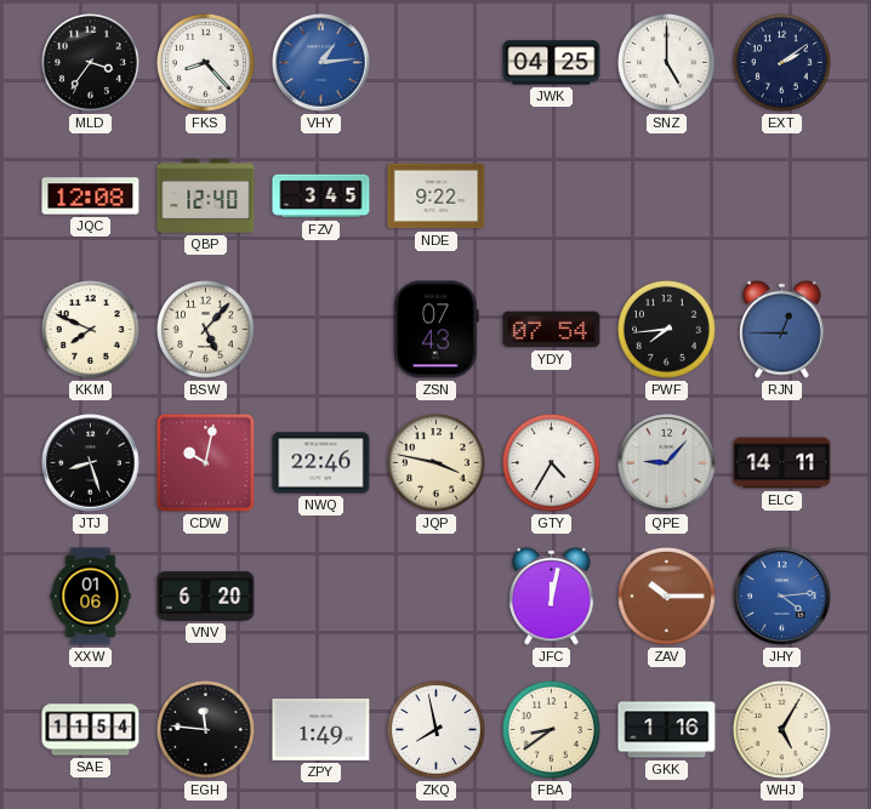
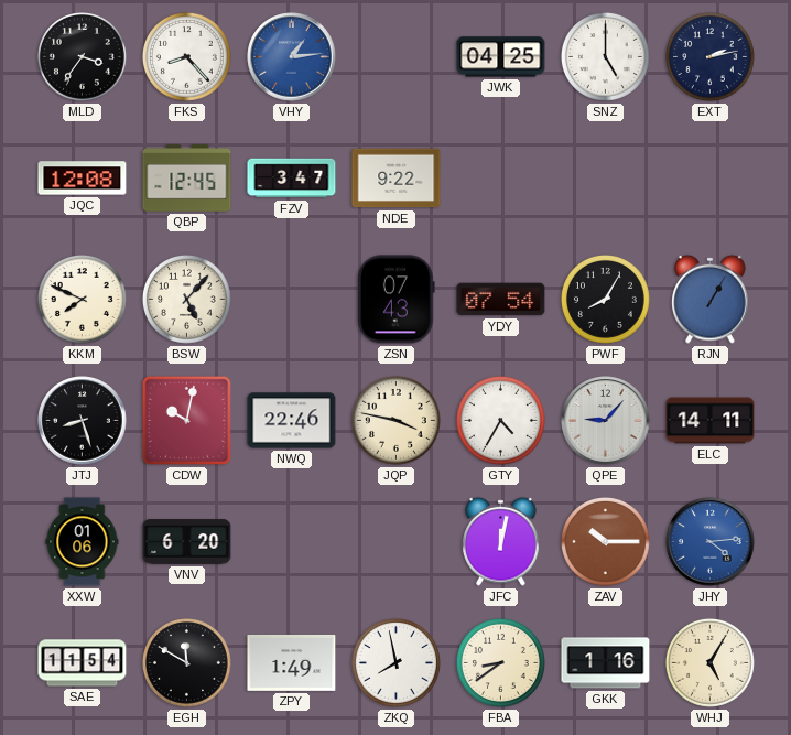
EXT: 2:09 -> 2:13
QBP: 12:40 -> 12:45
FZV: 3:45 -> 3:47
PWF: 7:44 -> 8:05
RJN: 12:45 -> 1:05
EGH: 11:46 -> 11:50
